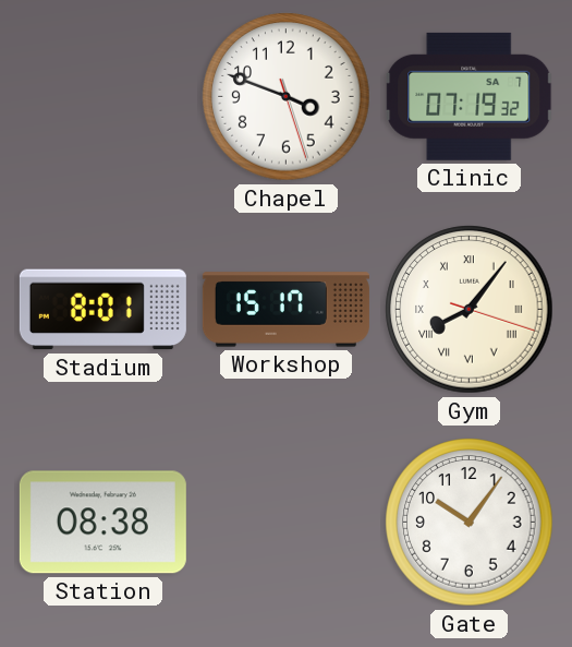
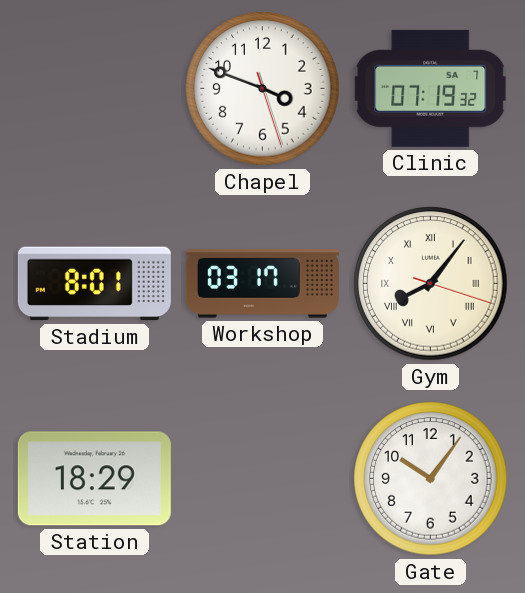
Workshop: 15:17 -> 03:17
Station: 08:38 -> 18:29
